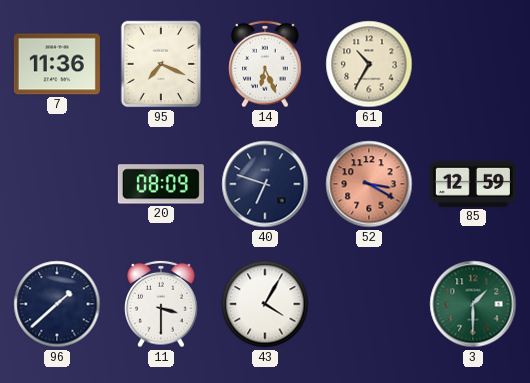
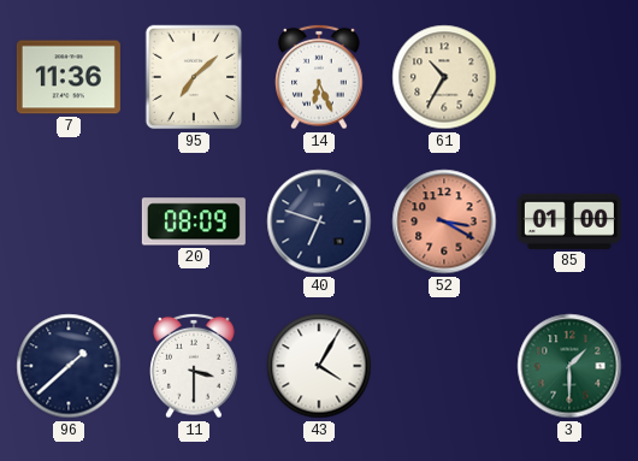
95: 7:19 -> 7:08
85: 12:59 -> 01:00
